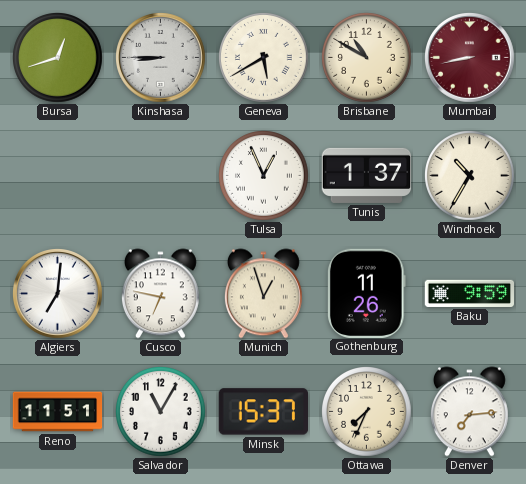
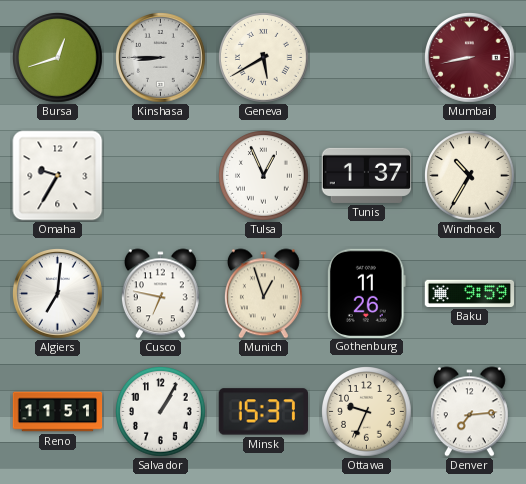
Brisbane: 10:50 -> none
Omaha: none -> 9:35
Salvador: 11:05 -> 1:05
Ottawa: 7:34 -> 9:34
